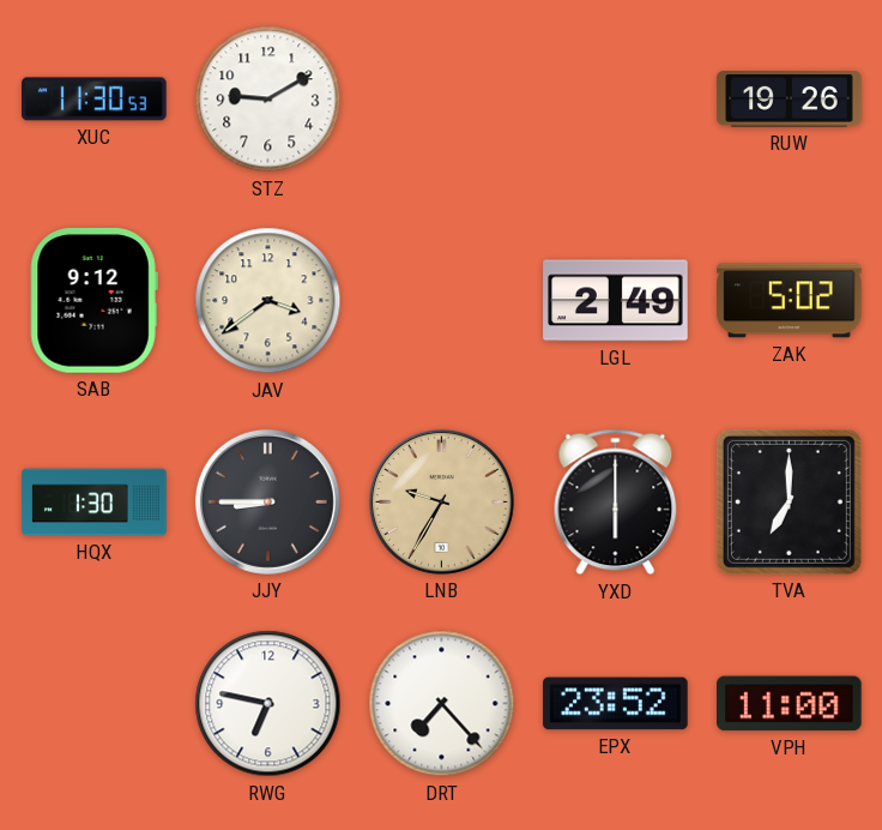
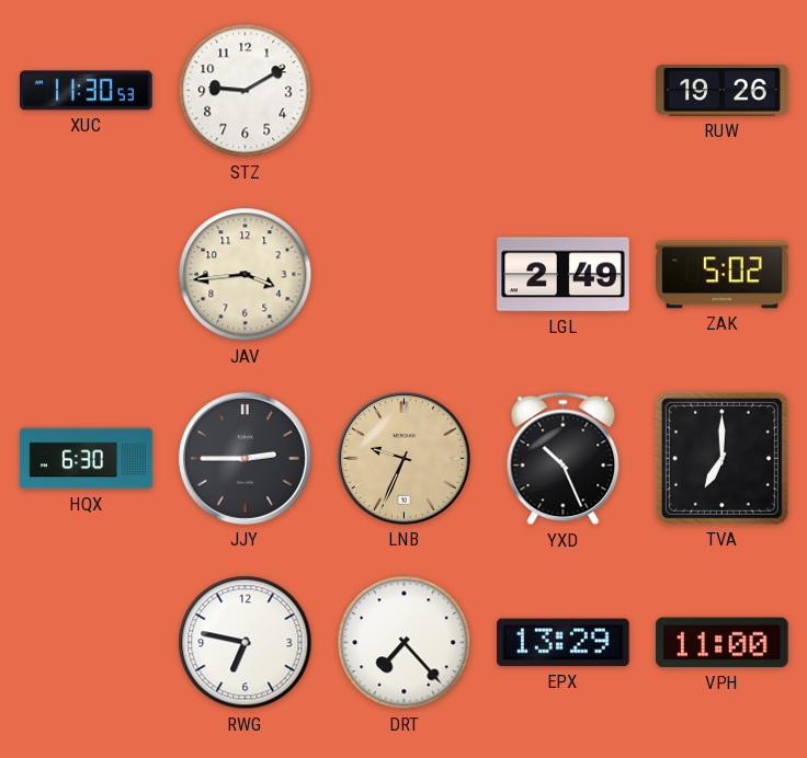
SAB: 9:12 -> none
JAV: 3:39 -> 3:44
HQX: 1:30 -> 6:30
JJY: 8:45 -> 2:45
LNB: 9:35 -> 9:34
YXD: 6:00 -> 10:26
EPX: 23:52 -> 13:29
